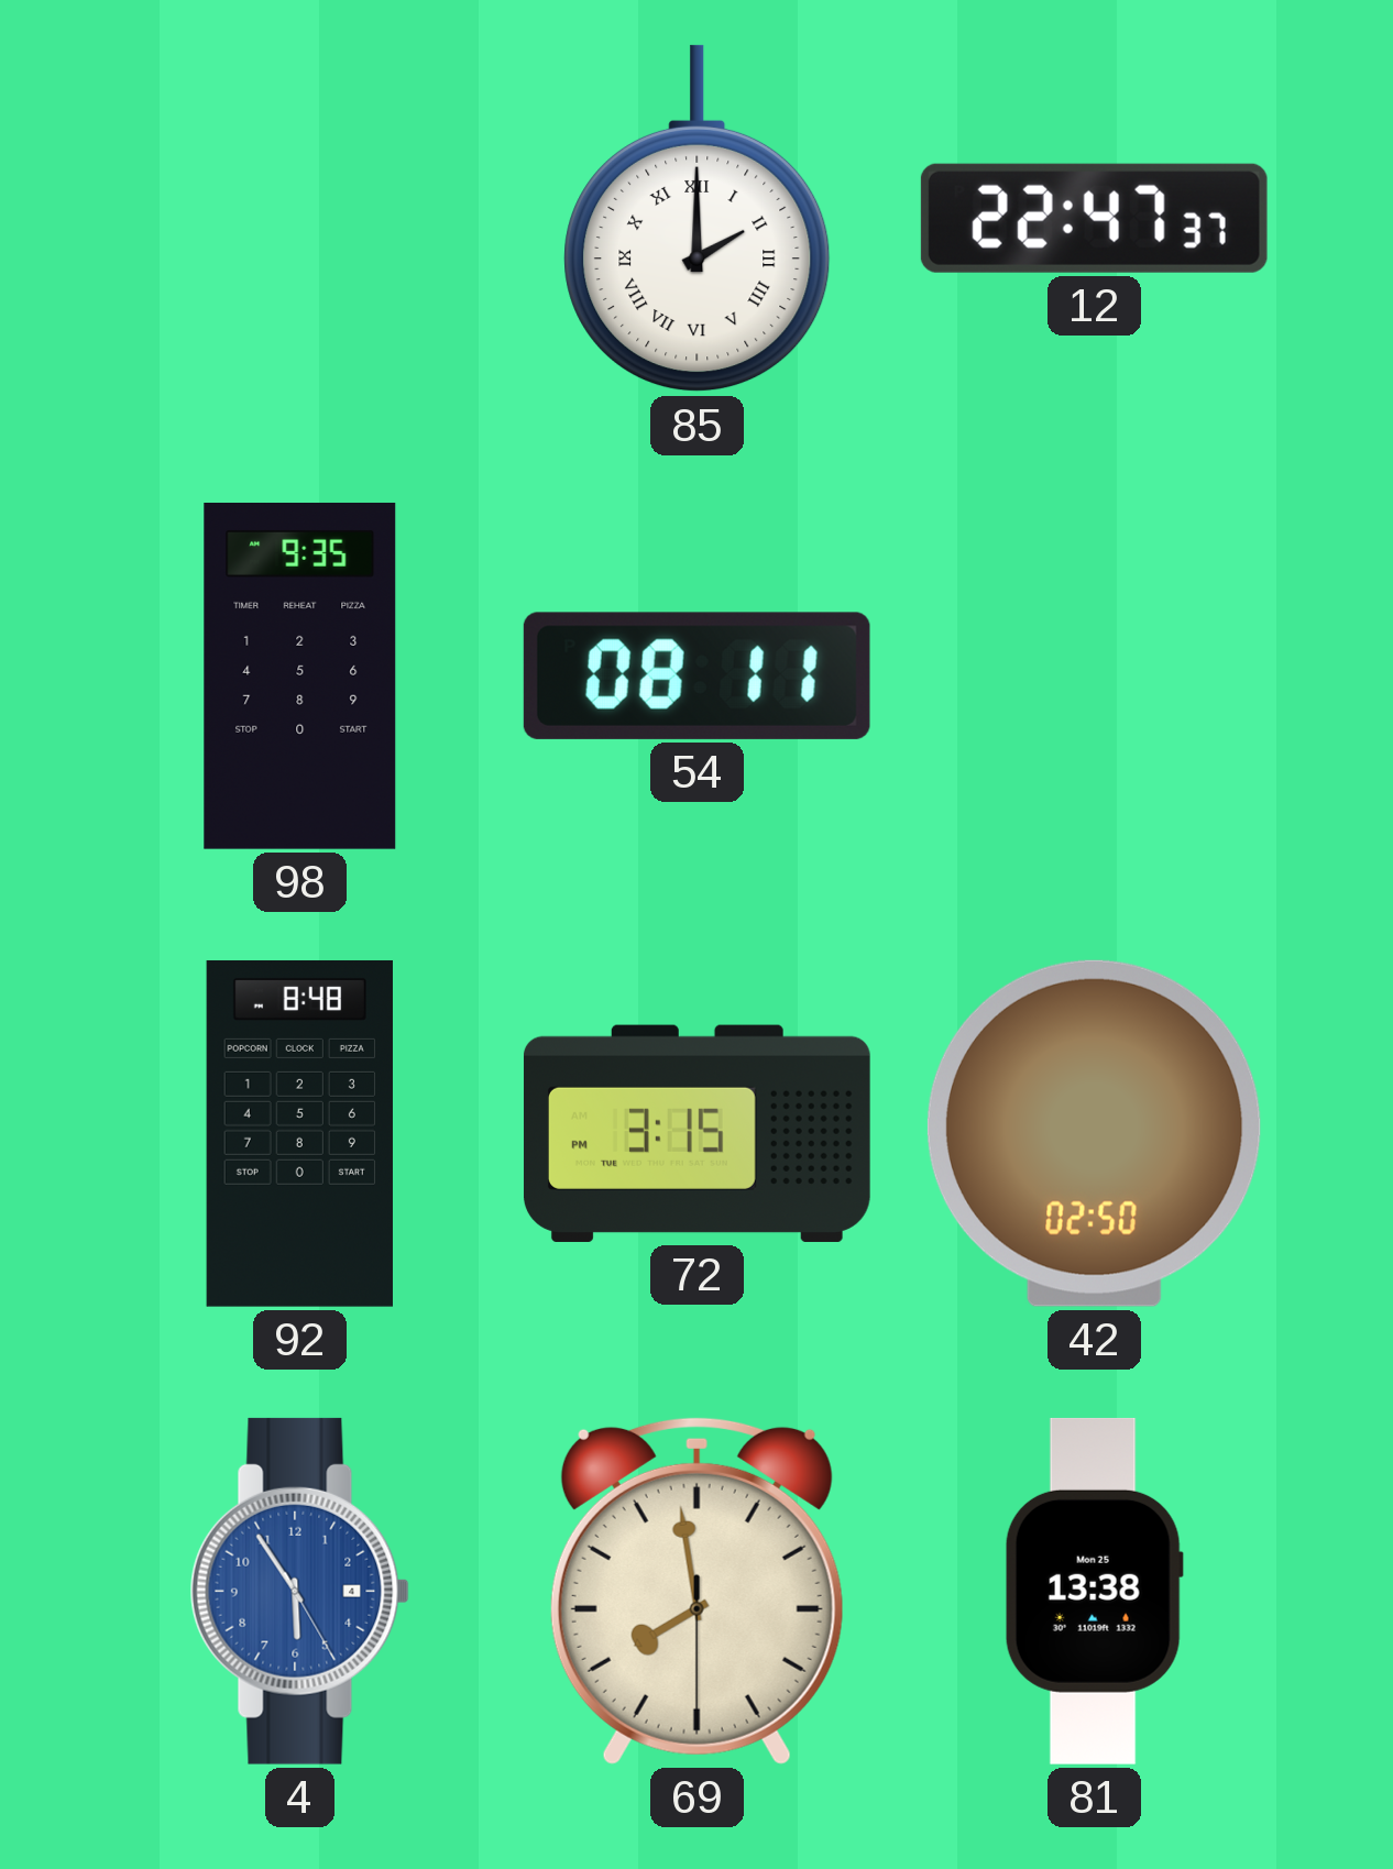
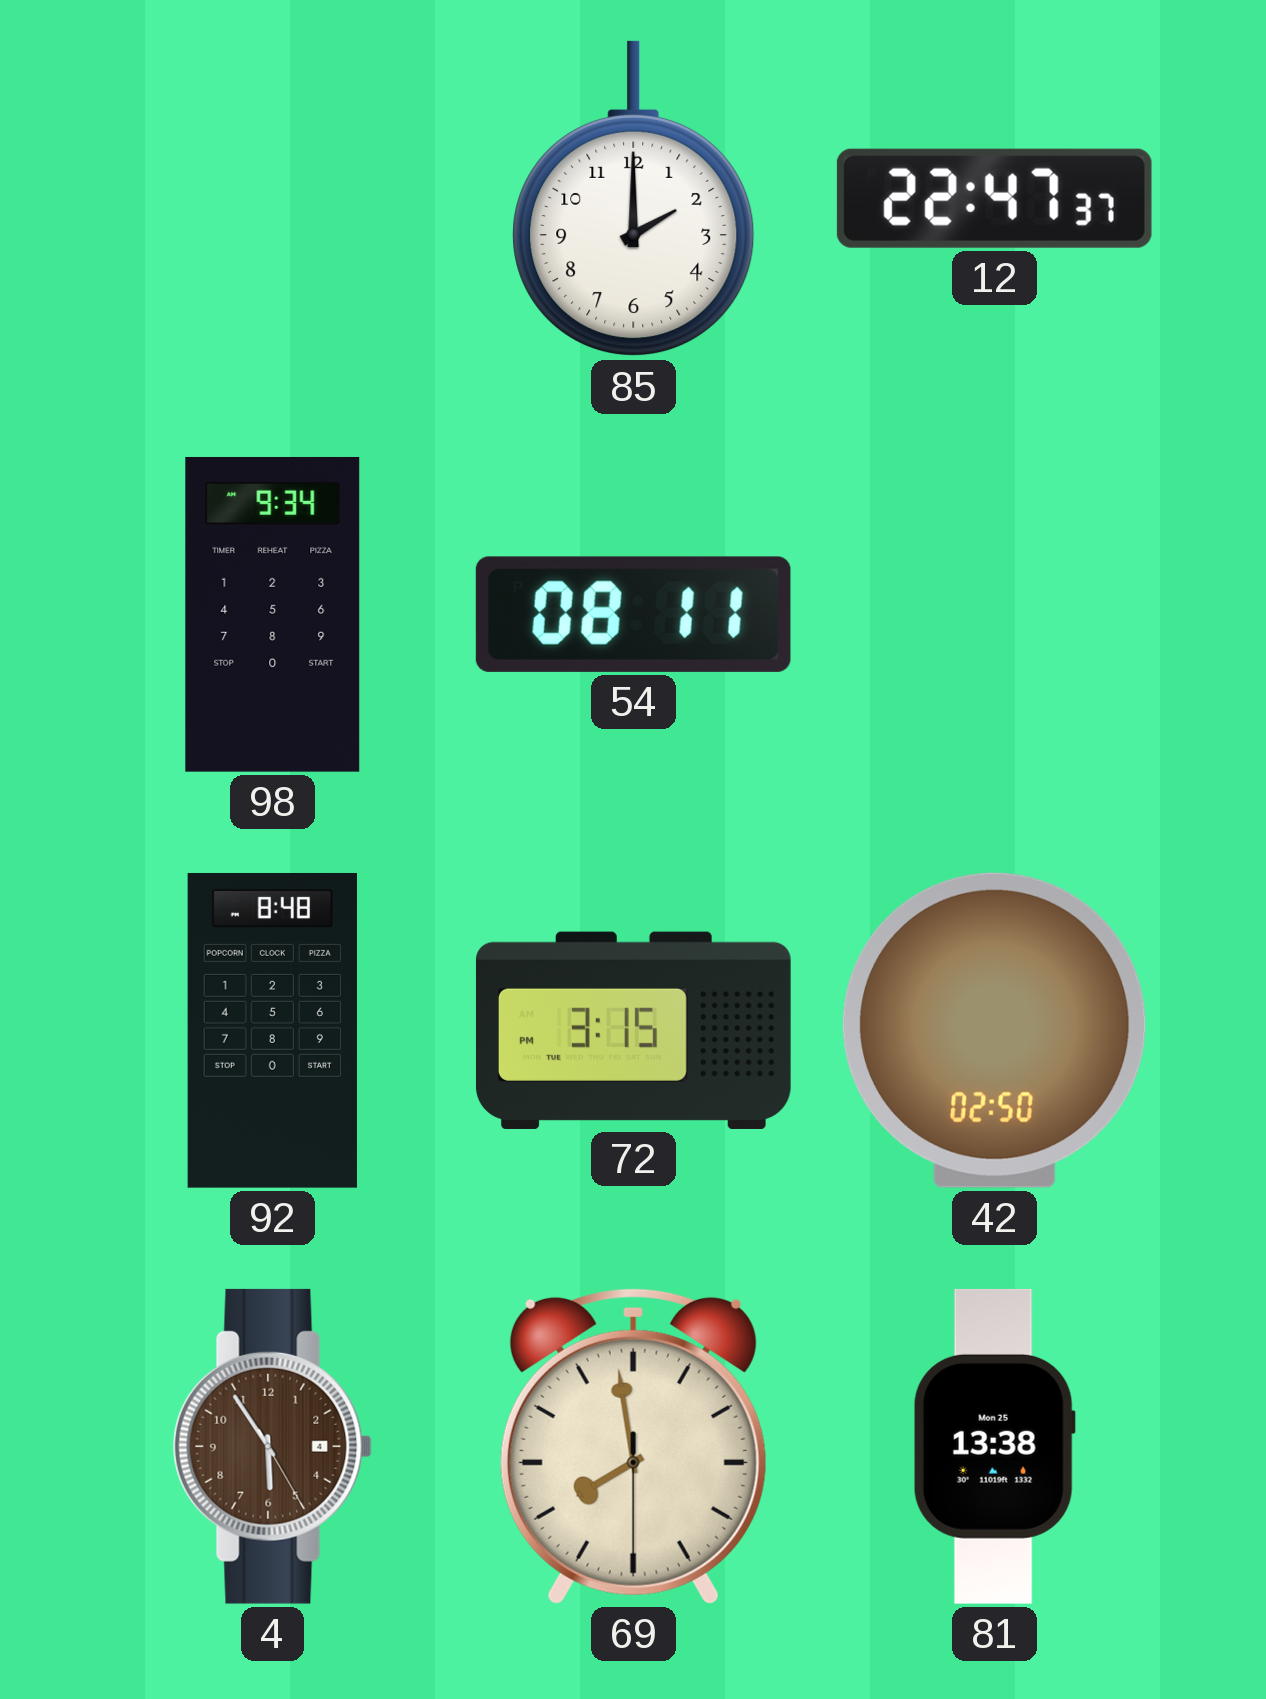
85 numerals: Roman -> Arabic
98: 9:35 -> 9:34
4 dial: blue -> brown
